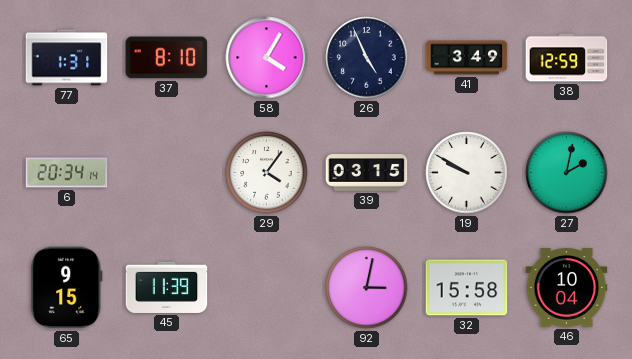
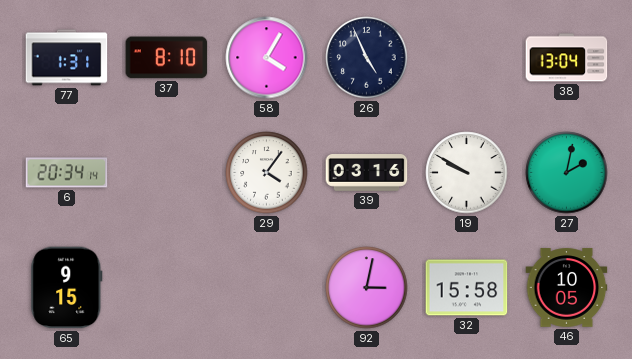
41: 3:49 -> none
38: 12:59 -> 13:04
39: 03:15 -> 03:16
45: 11:39 -> none
46: 10:04 -> 10:05
